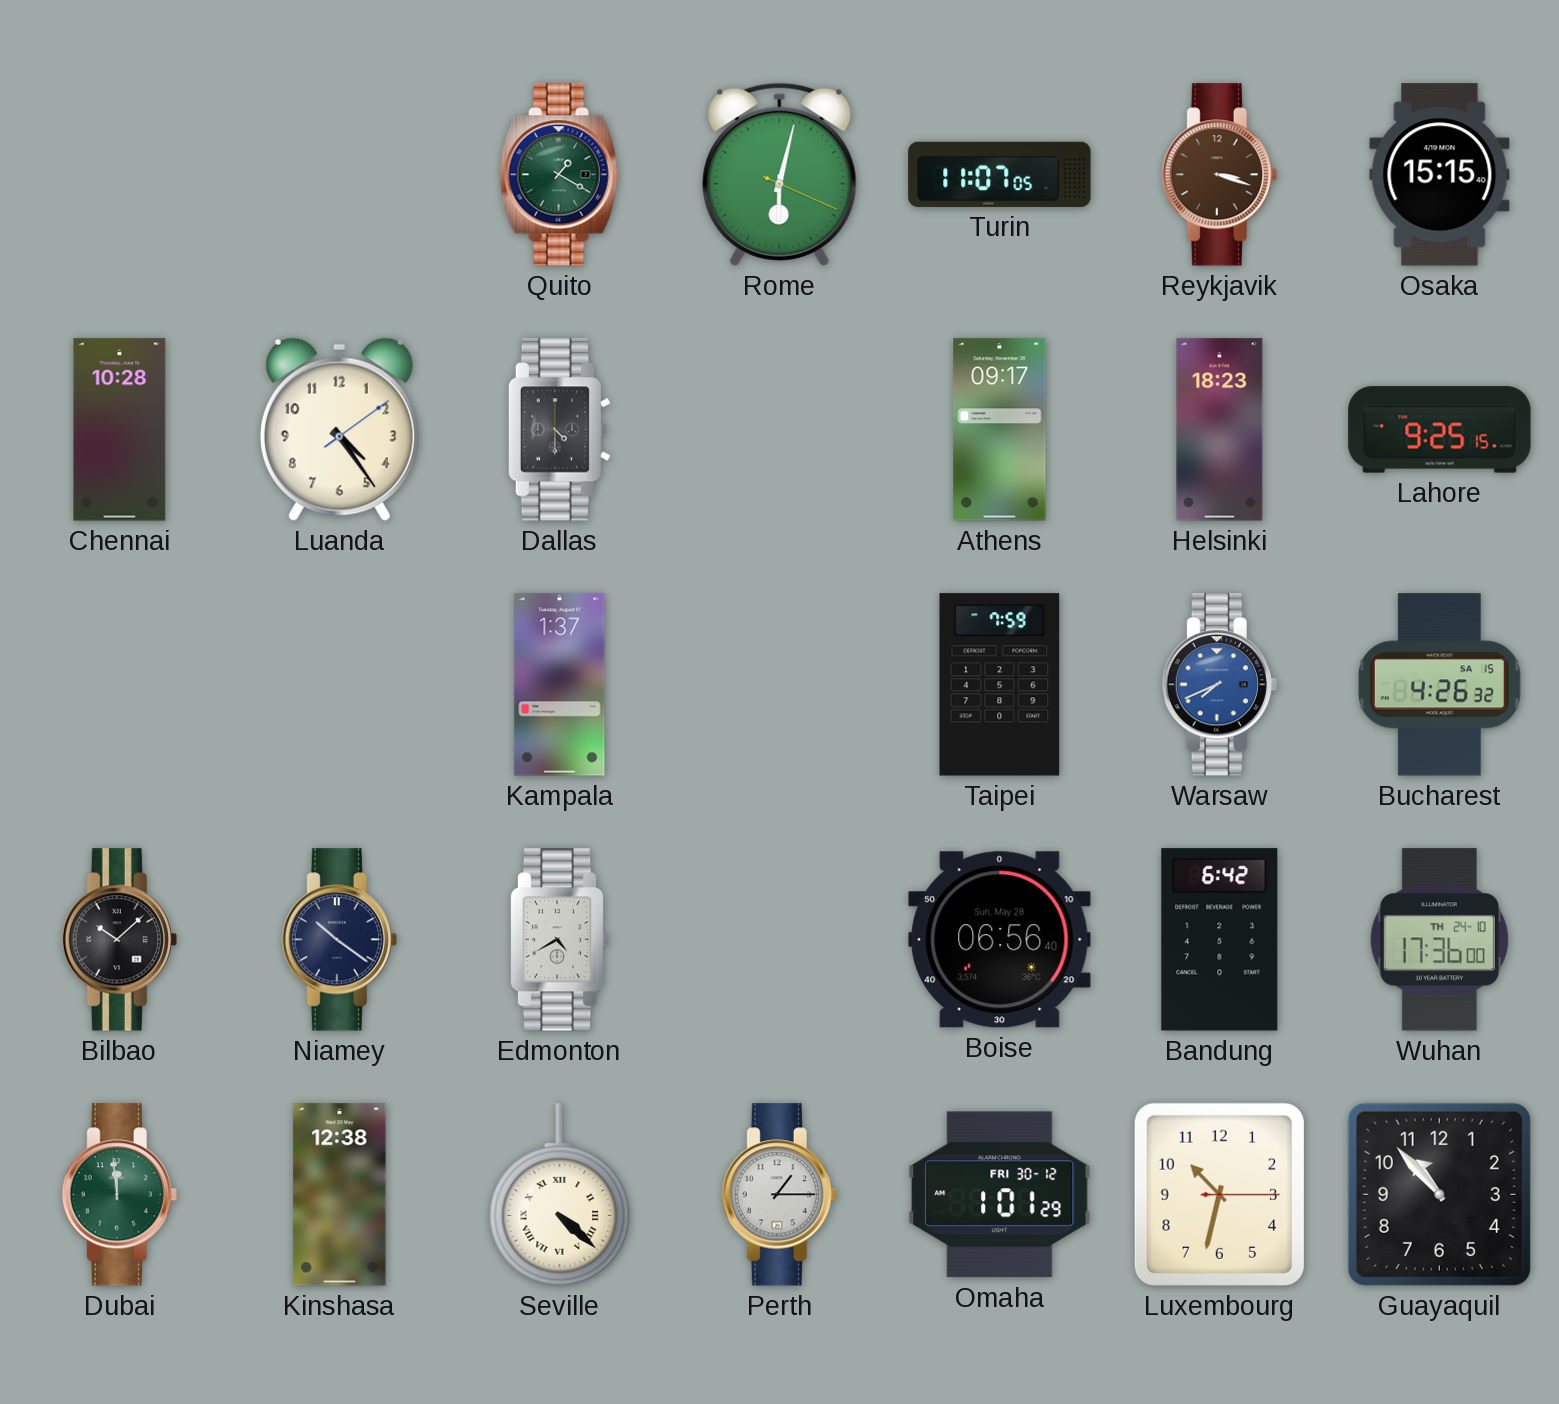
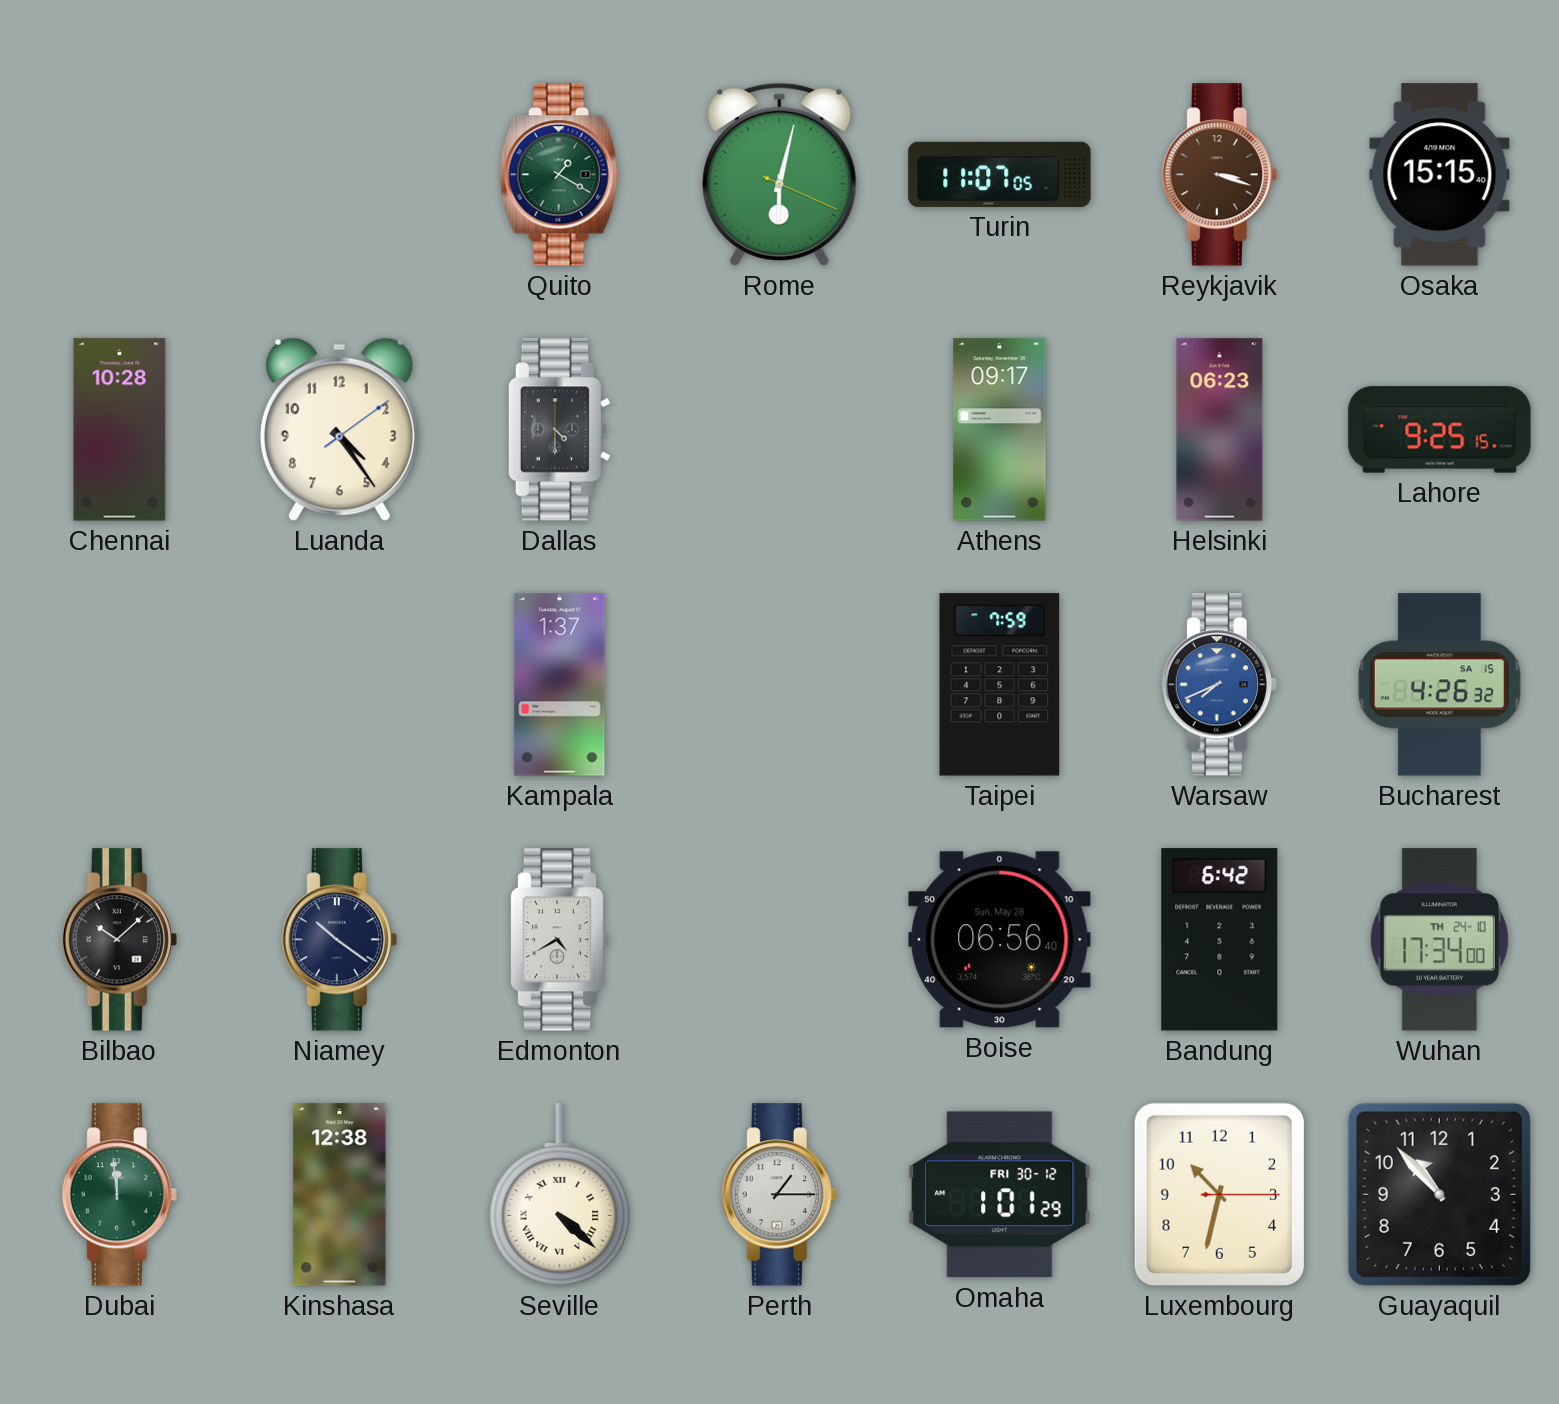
Helsinki: 18:23 -> 06:23
Wuhan: 17:36 -> 17:34
